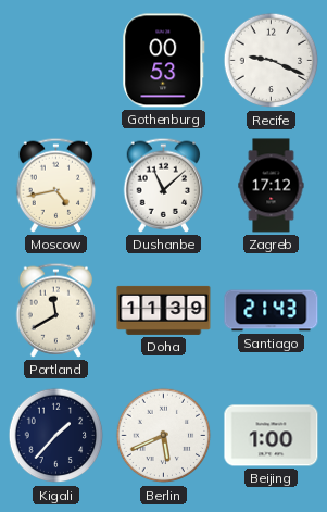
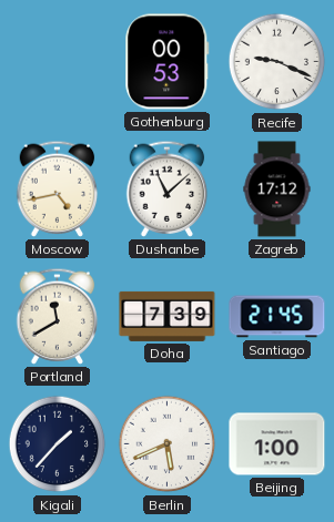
Doha: 11:39 -> 7:39
Santiago: 21:43 -> 21:45
